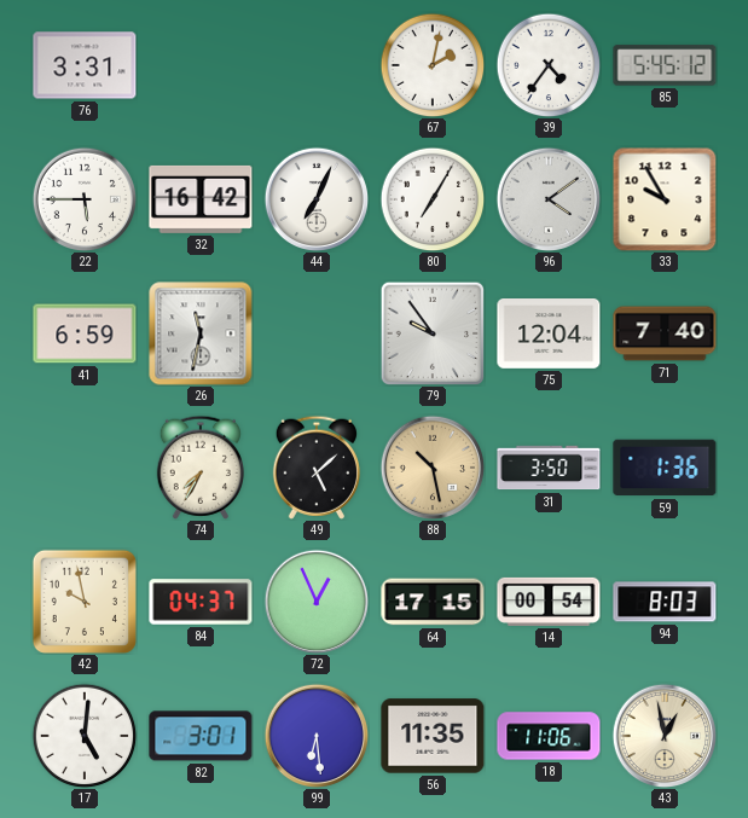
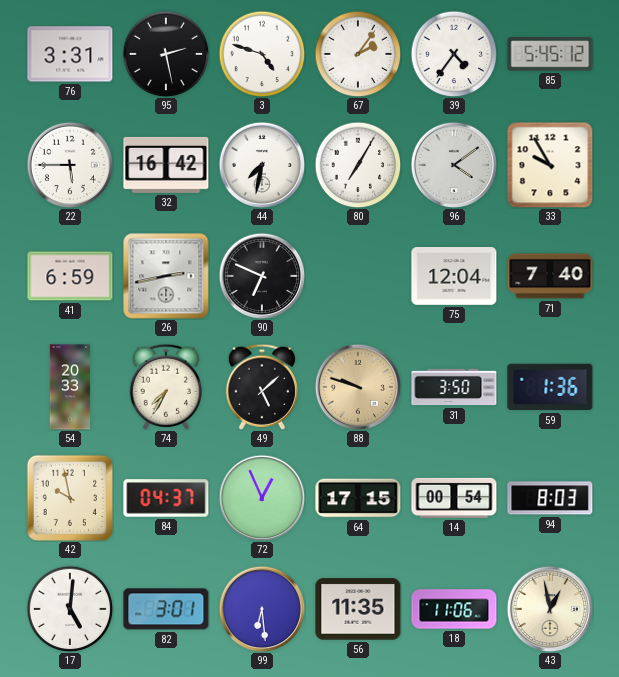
95: none -> 2:28
3: none -> 4:48
67: 2:02 -> 2:06
44: 7:04 -> 7:32
26: 11:32 -> 2:43
90: none -> 6:49
79: 9:54 -> none
54: none -> 20:33
88: 10:28 -> 9:48
